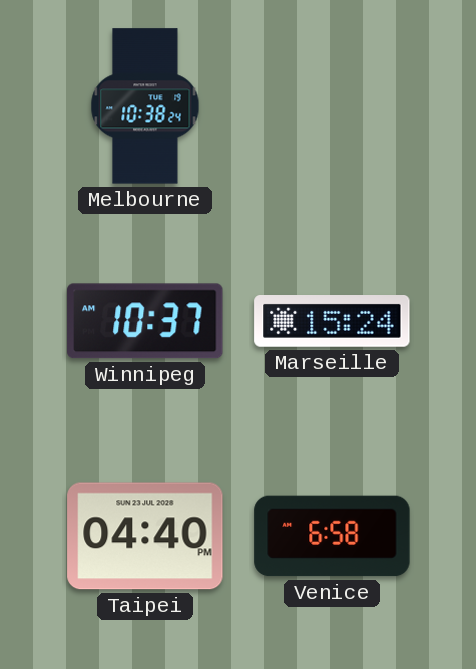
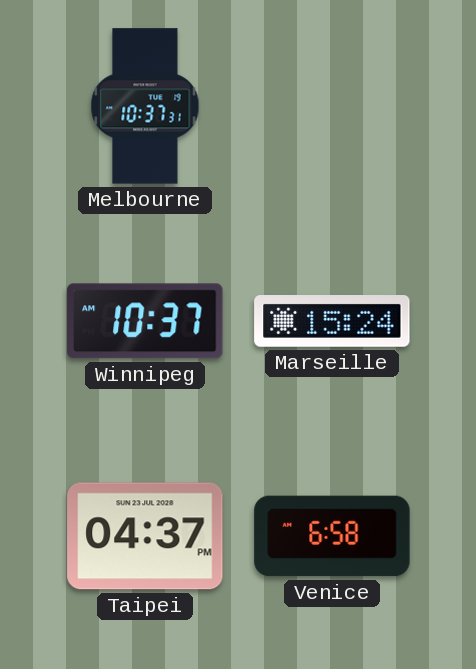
Melbourne: 10:38 -> 10:37
Taipei: 04:40 -> 04:37
